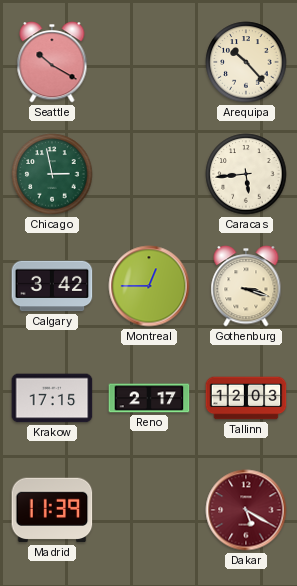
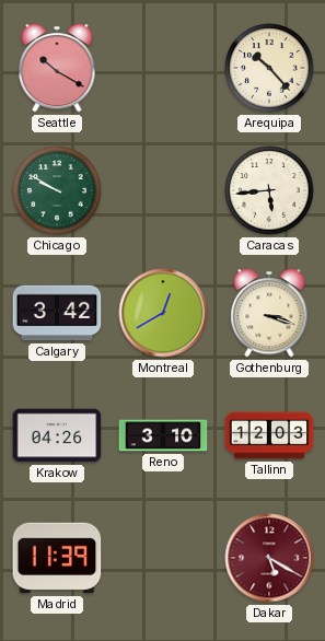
Chicago: 2:58 -> 9:50
Montreal: 12:45 -> 12:40
Krakow: 17:15 -> 04:26
Reno: 2:17 -> 3:10
